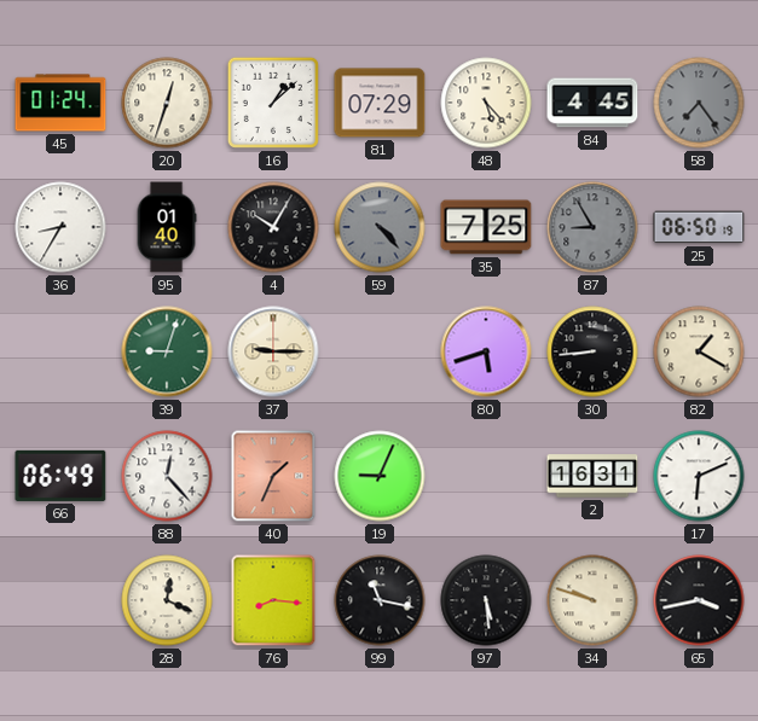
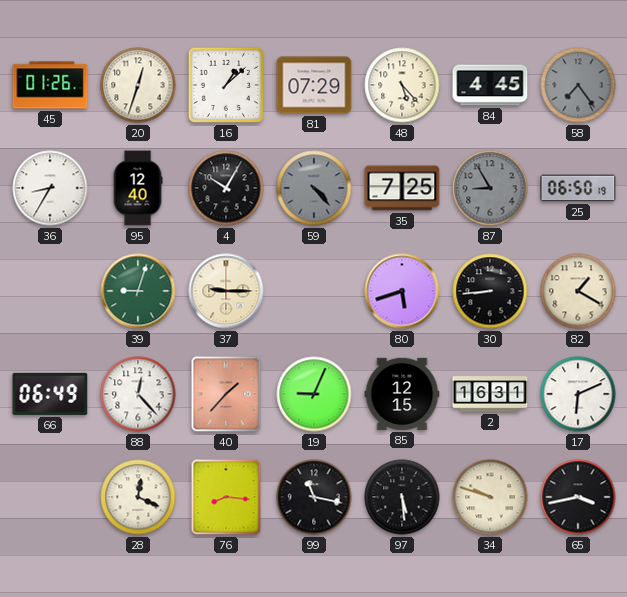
45: 01:24 -> 01:26
95: 01:40 -> 12:40
40: 1:34 -> 1:37
85: none -> 12:15
